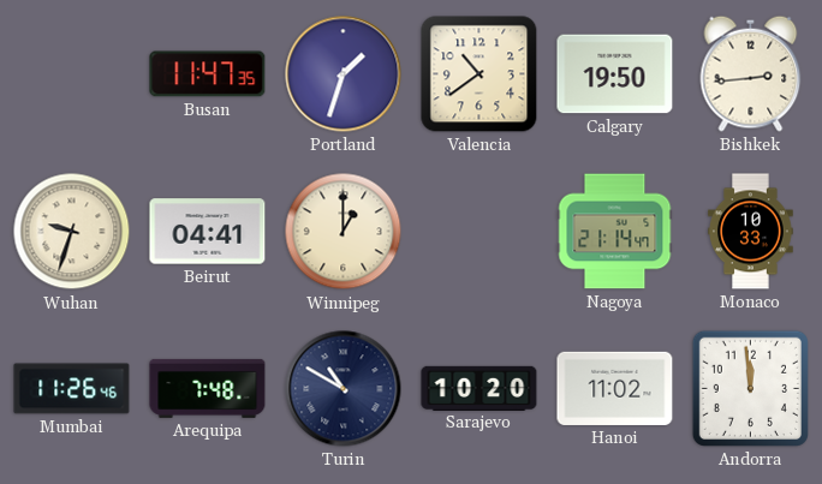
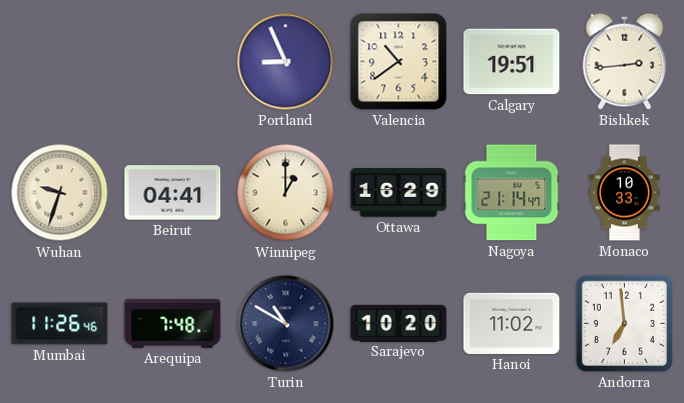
Busan: 11:47 -> none
Portland: 1:33 -> 8:56
Calgary: 19:50 -> 19:51
Ottawa: none -> 16:29
Andorra: 11:59 -> 6:59
